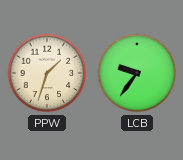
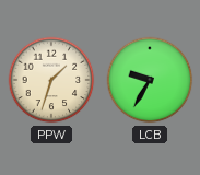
LCB: 9:36 -> 9:35
